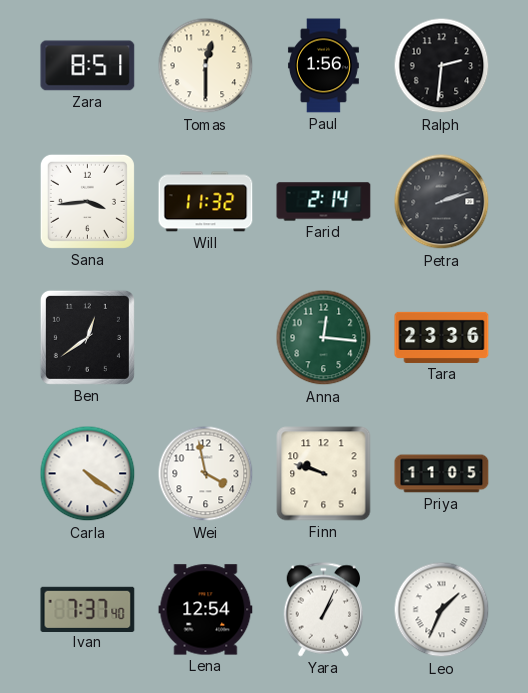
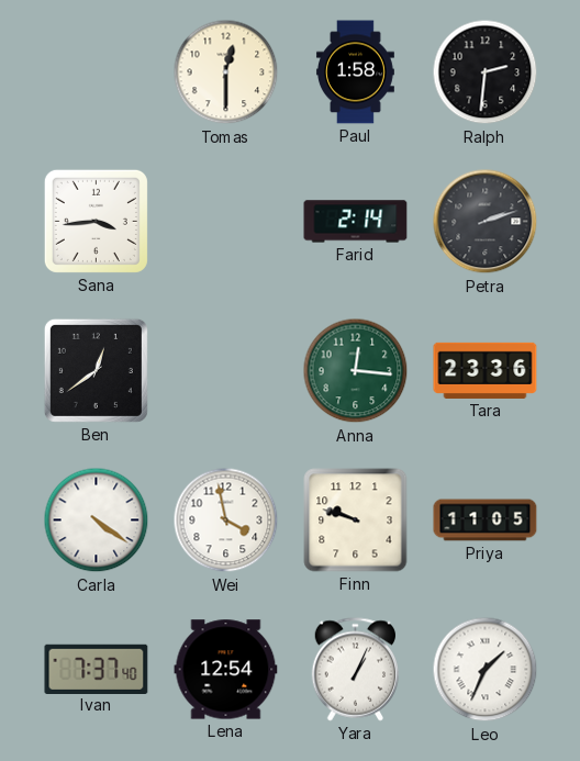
Zara: 8:51 -> none
Paul: 1:56 -> 1:58
Will: 11:32 -> none
